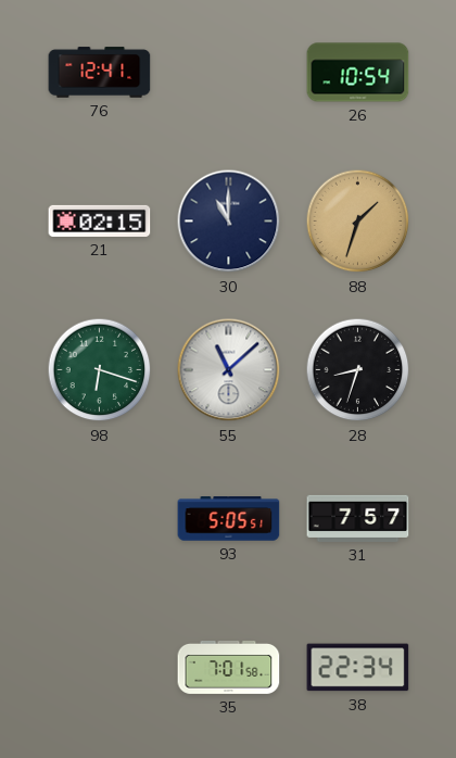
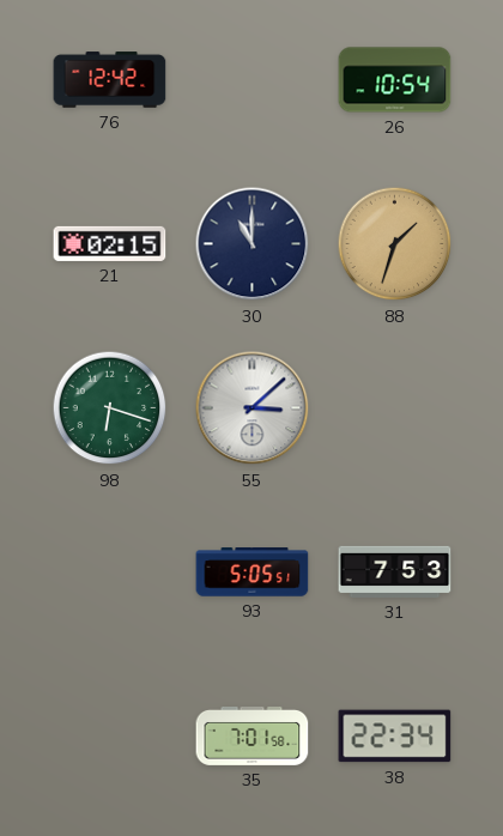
76: 12:41 -> 12:42
55: 11:08 -> 3:08
28: 8:33 -> none
31: 7:57 -> 7:53
